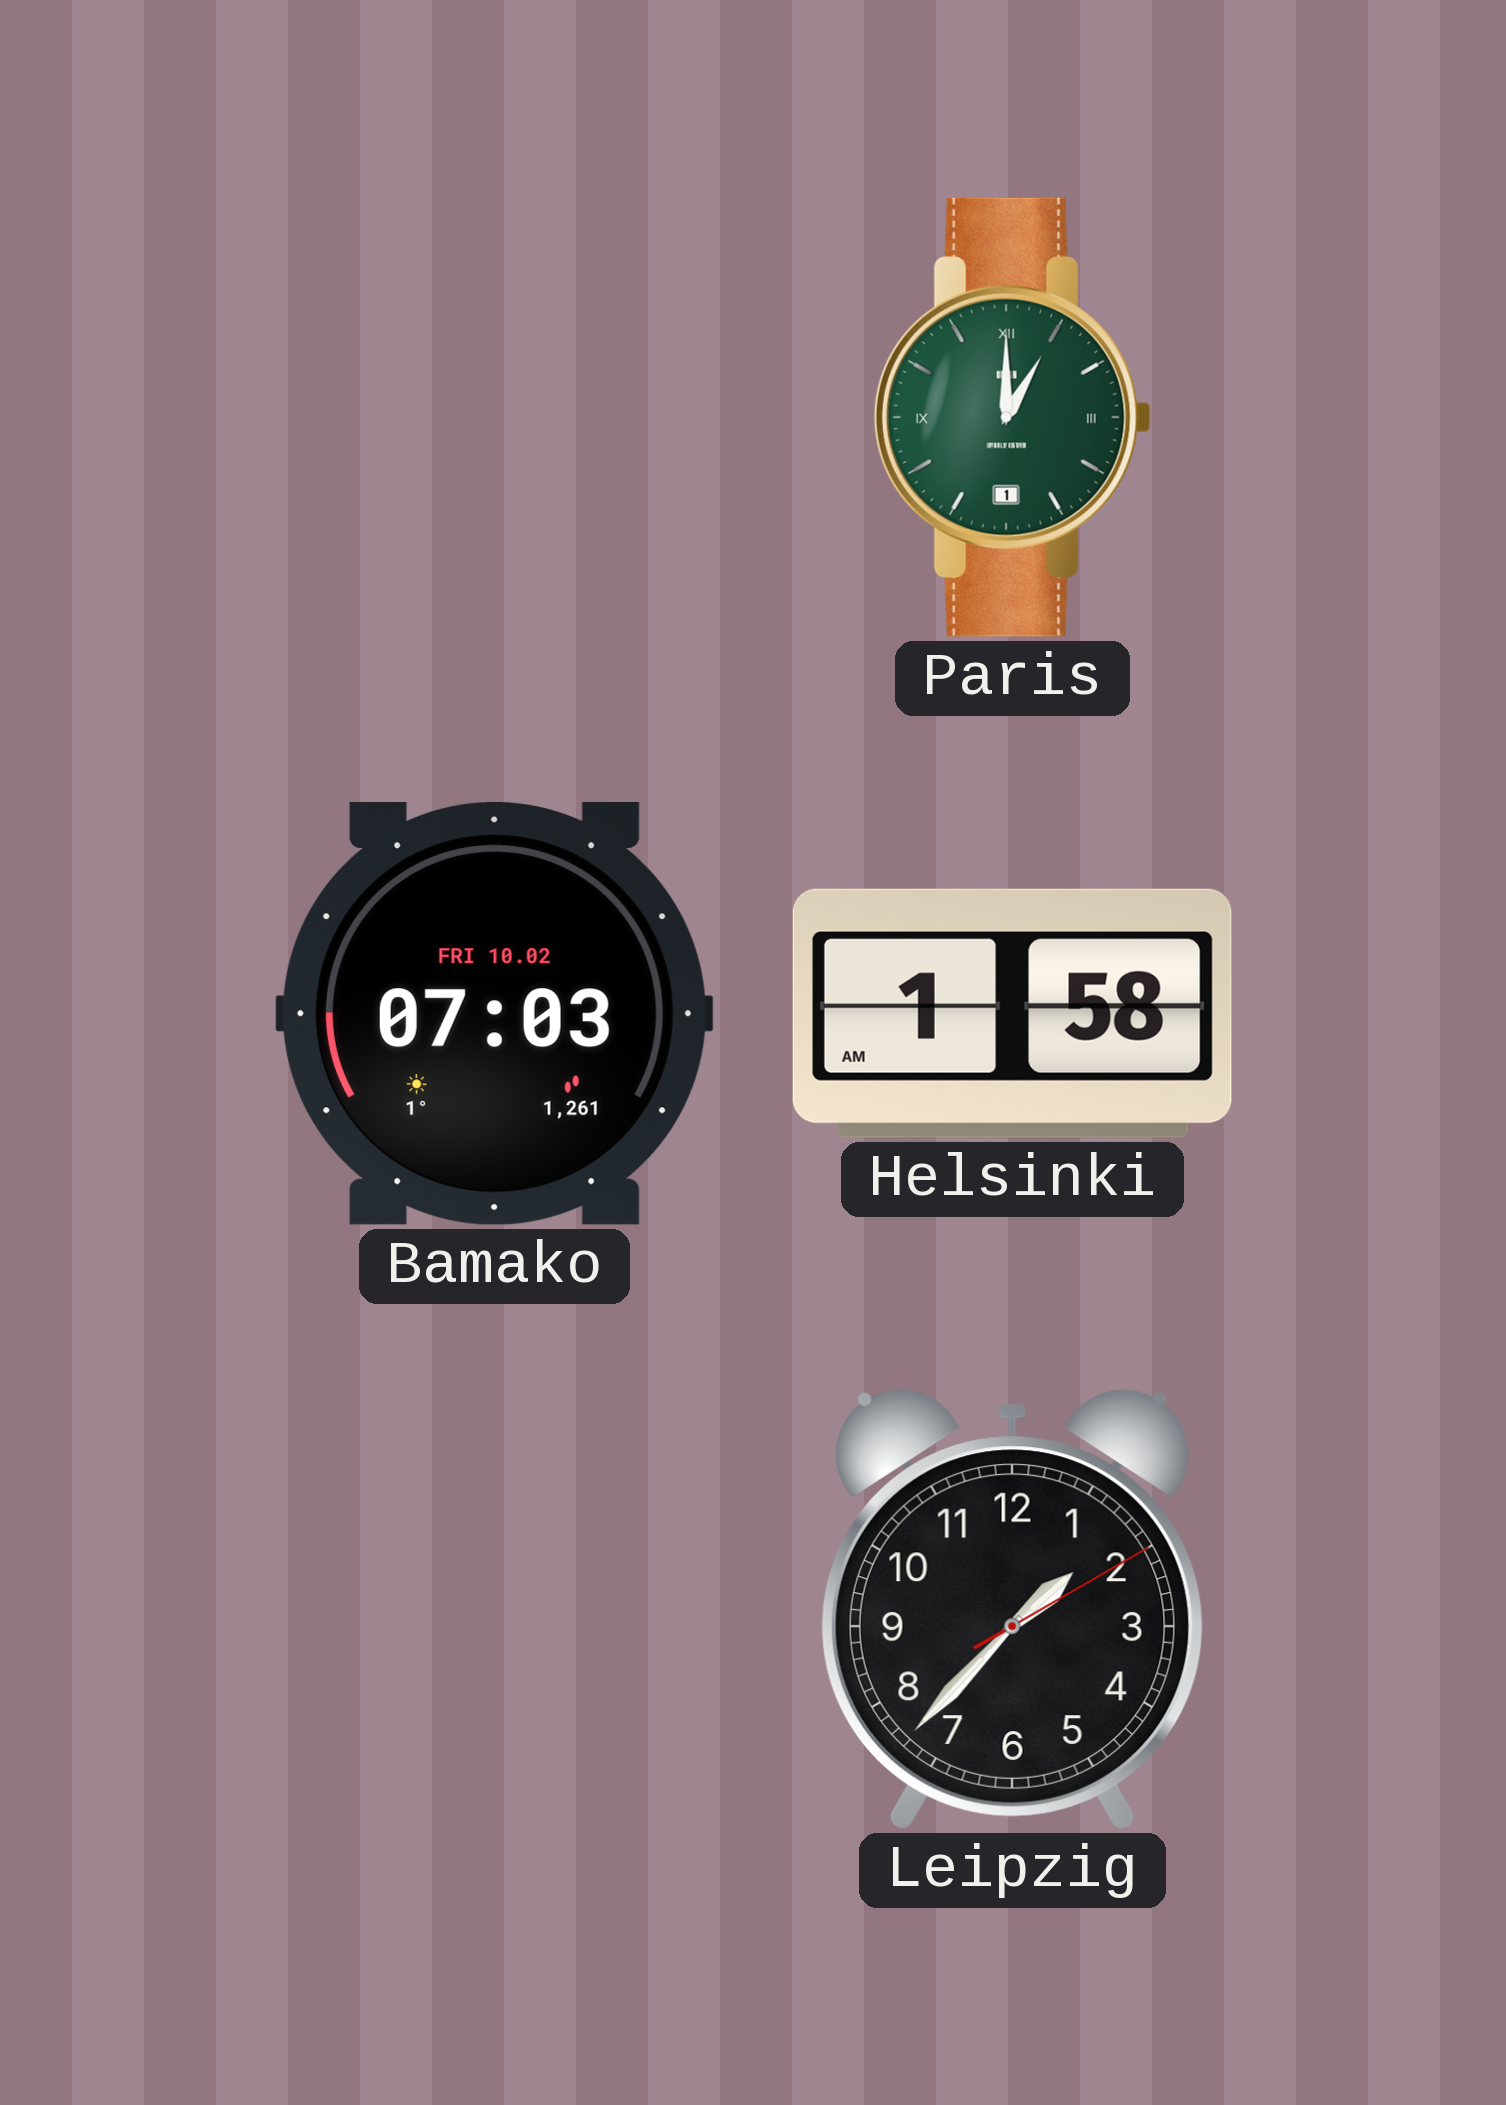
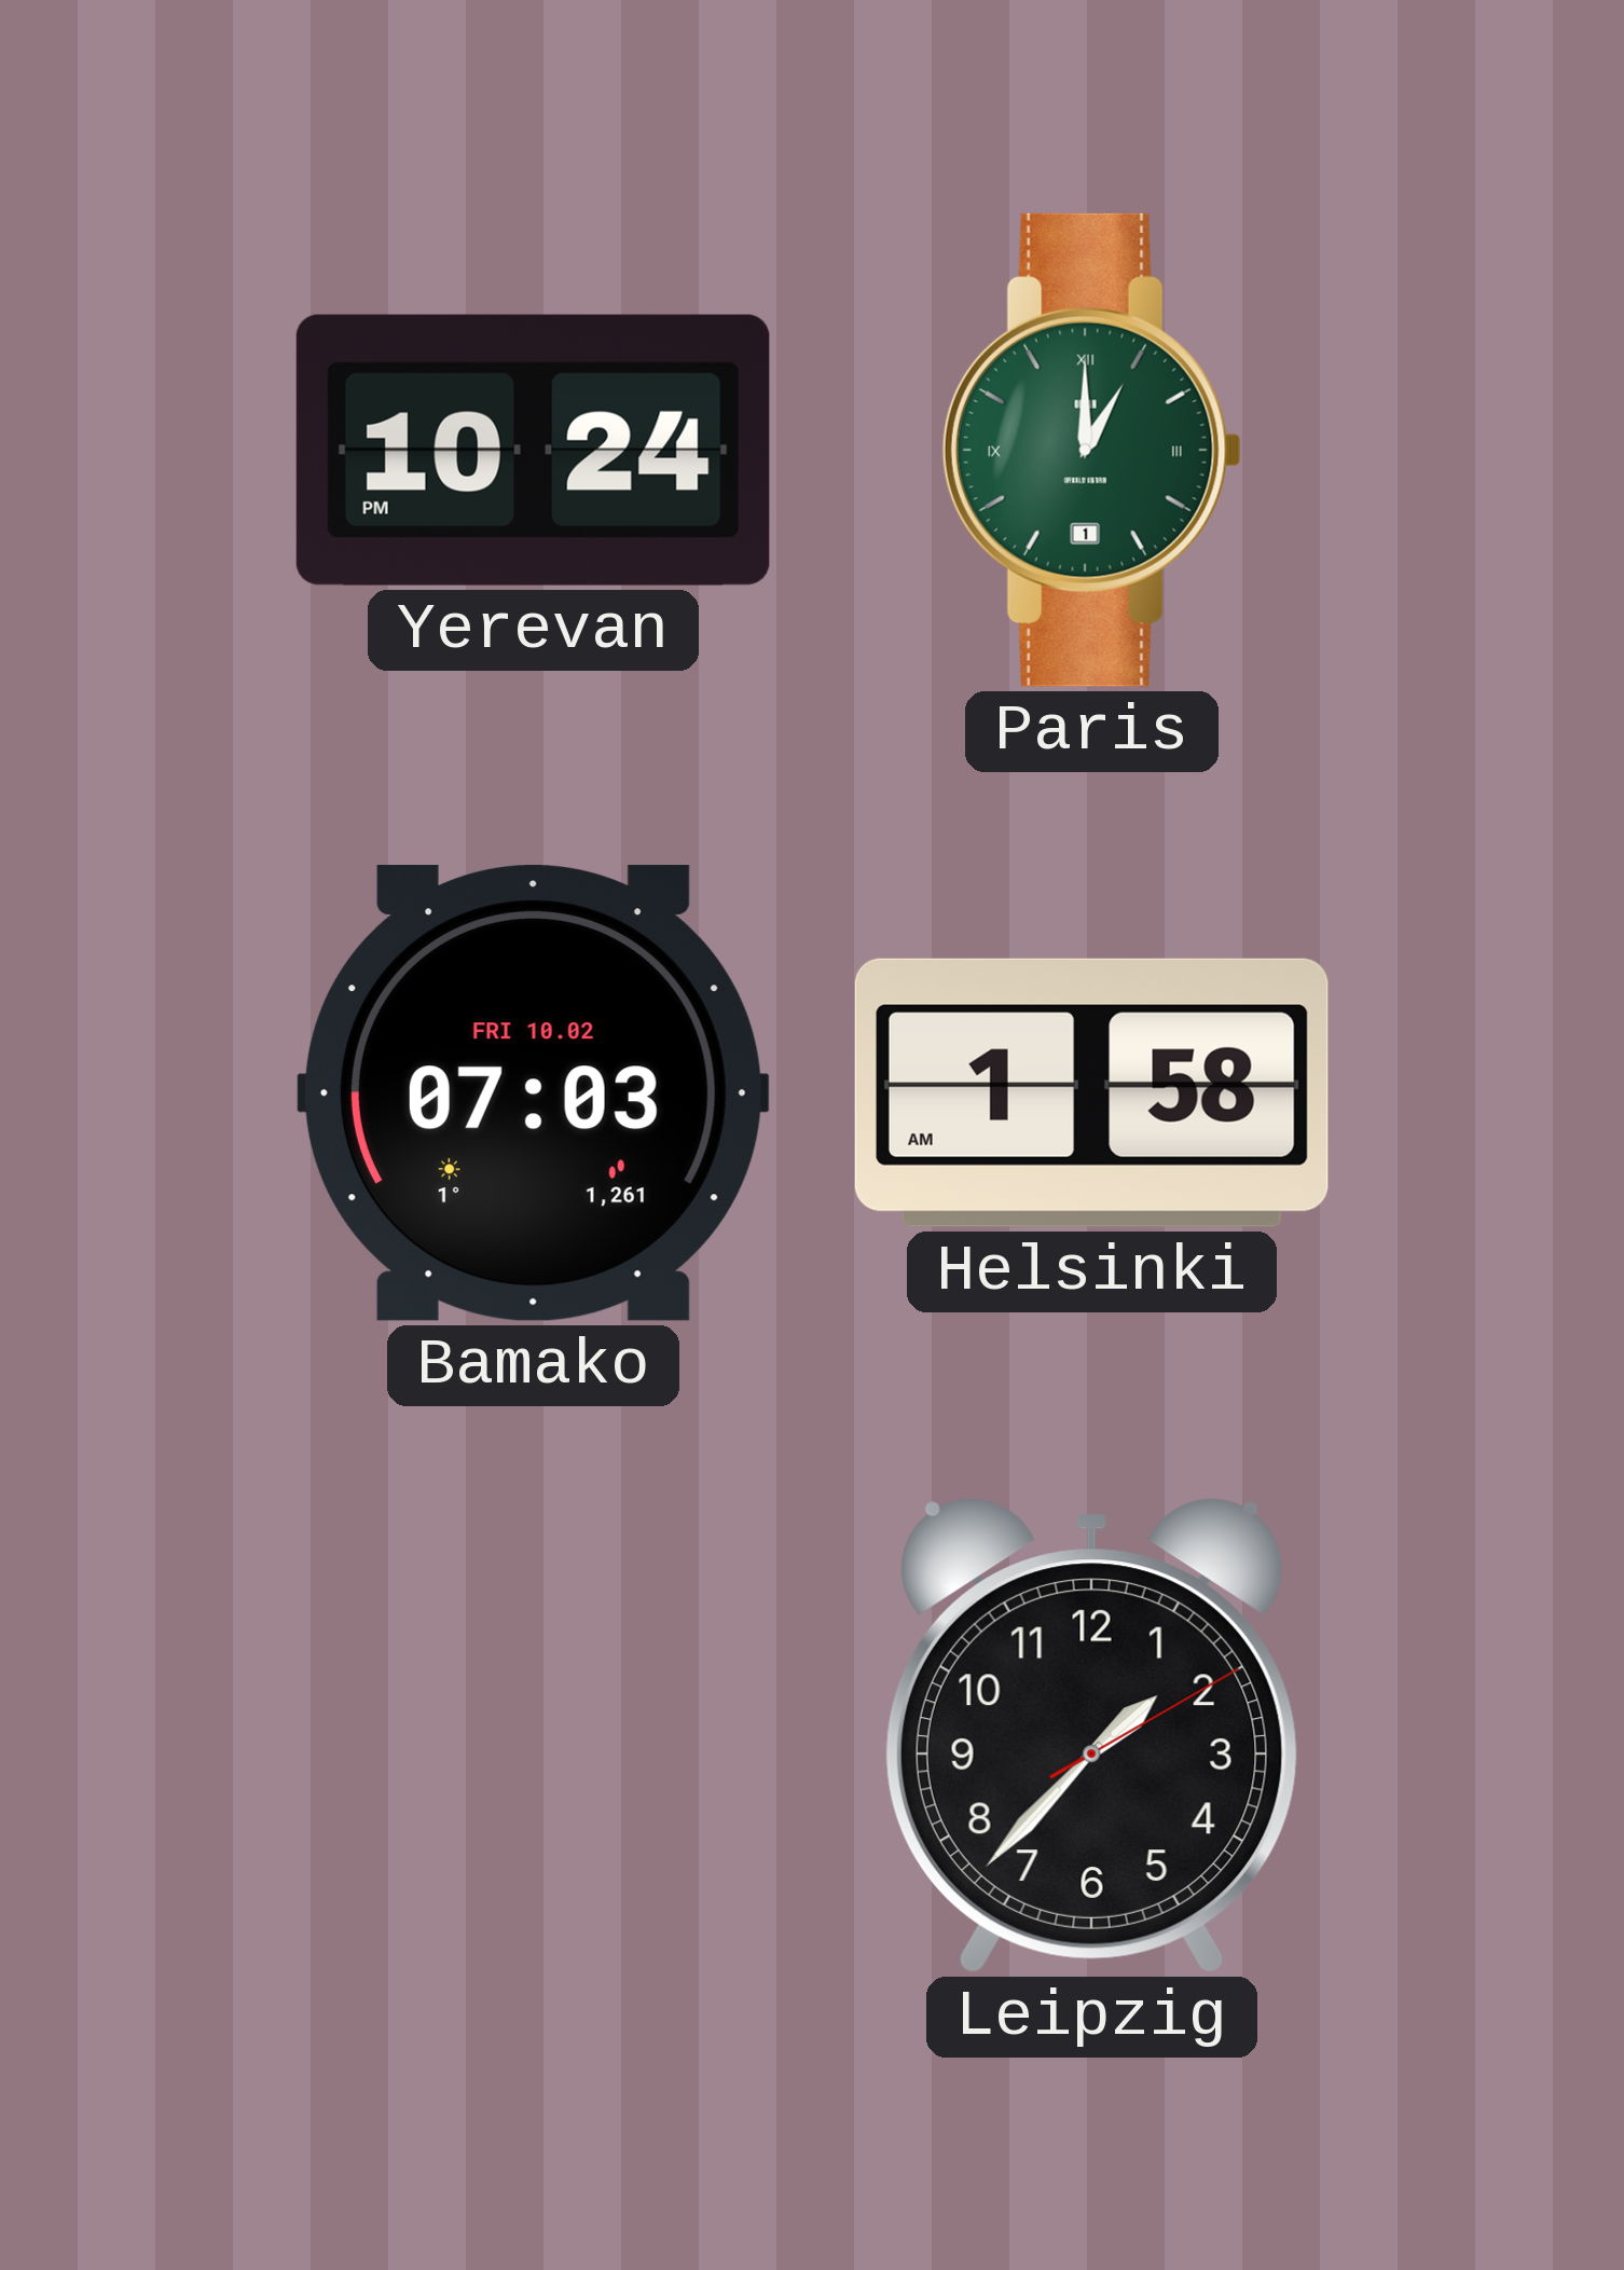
Yerevan: none -> 10:24
